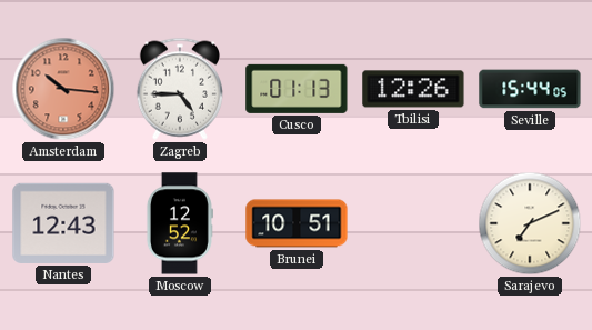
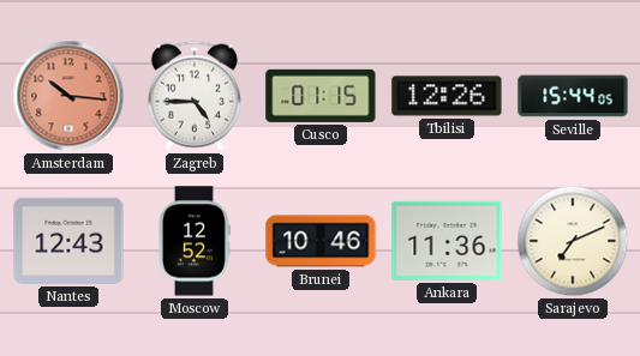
Cusco: 01:13 -> 01:15
Brunei: 10:51 -> 10:46
Ankara: none -> 11:36
